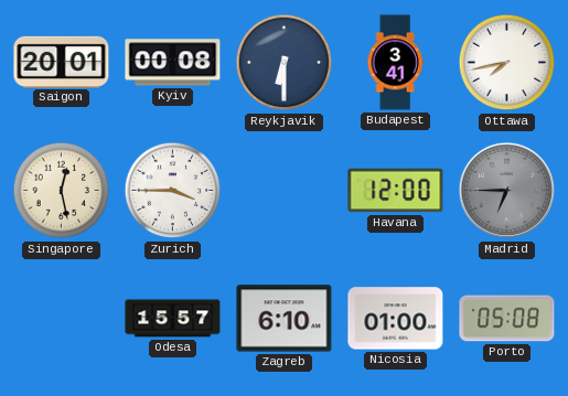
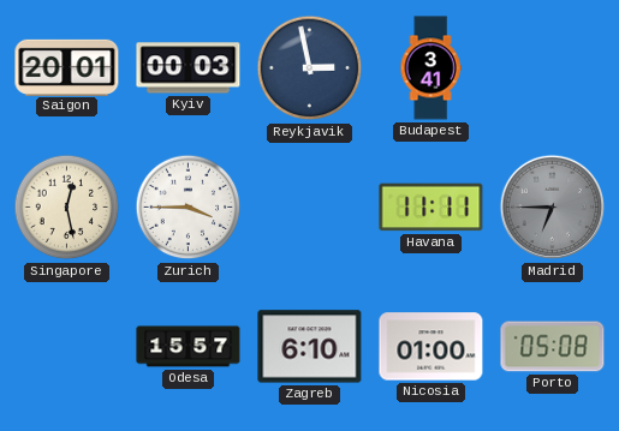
Kyiv: 00:08 -> 00:03
Reykjavik: 6:30 -> 2:58
Ottawa: 7:43 -> none
Havana: 12:00 -> 11:11
